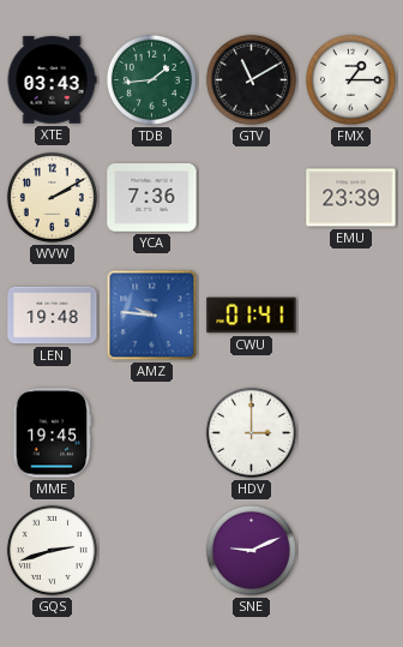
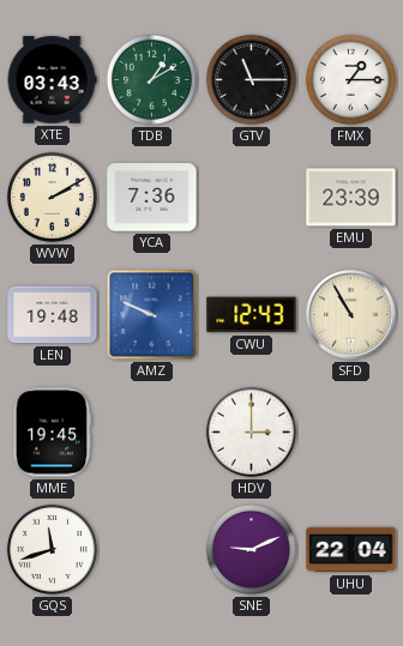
TDB: 1:44 -> 1:10
GTV: 11:10 -> 11:15
AMZ: 9:46 -> 9:49
CWU: 01:41 -> 12:43
SFD: none -> 10:55
GQS: 2:42 -> 11:42
UHU: none -> 22:04
